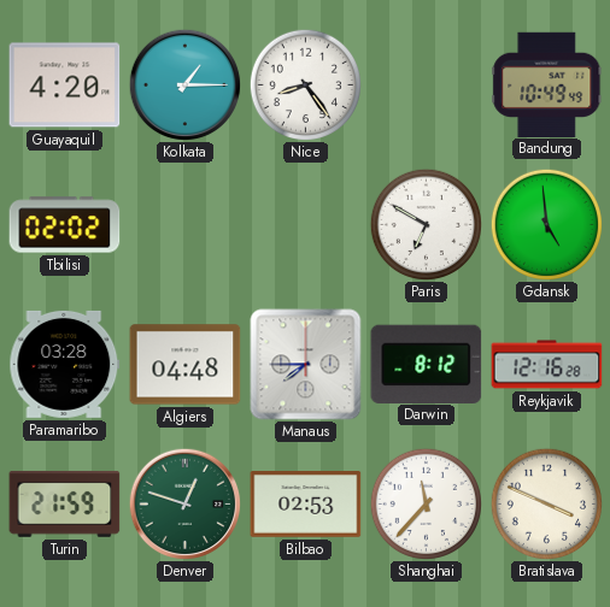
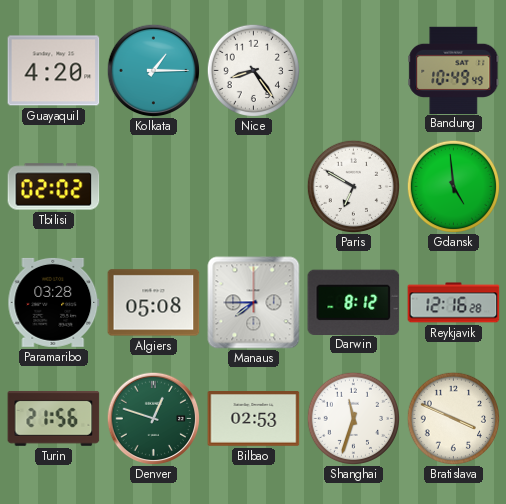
Algiers: 04:48 -> 05:08
Turin: 21:59 -> 21:56
Shanghai: 11:37 -> 11:33
